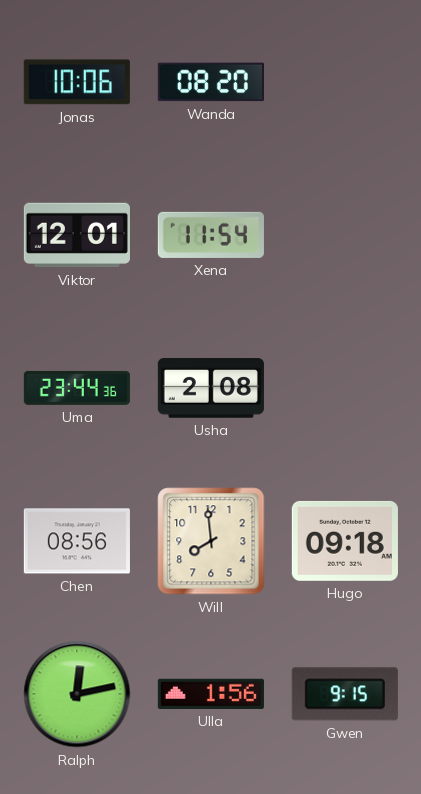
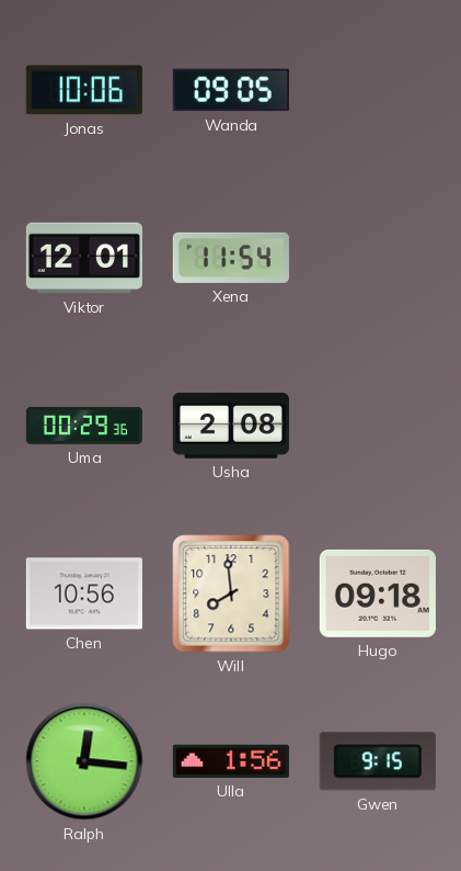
Wanda: 08:20 -> 09:05
Uma: 23:44 -> 00:29
Chen: 08:56 -> 10:56
Ralph: 12:13 -> 12:16
